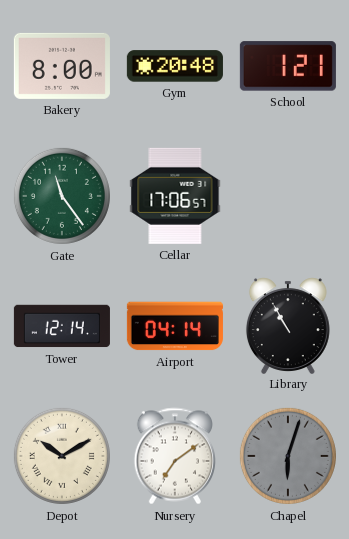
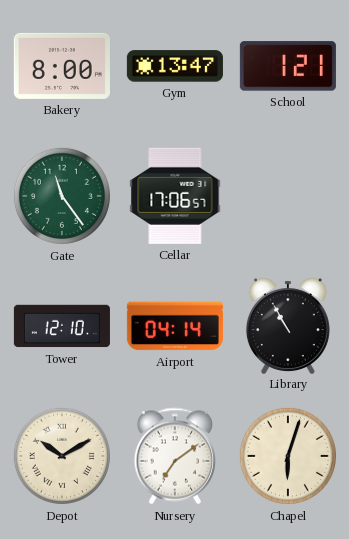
Gym: 20:48 -> 13:47
Tower: 12:14 -> 12:10
Chapel dial: grey -> cream
